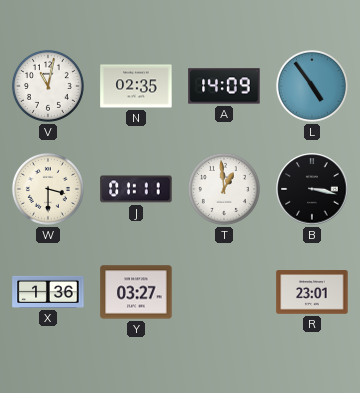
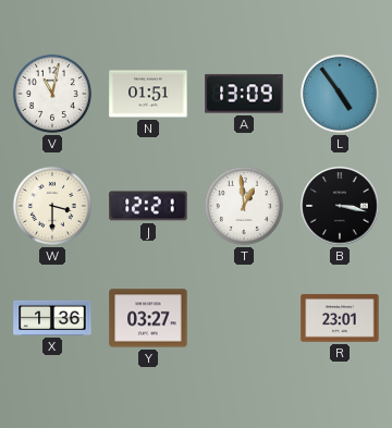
N: 02:35 -> 01:51
A: 14:09 -> 13:09
J: 01:11 -> 12:21
